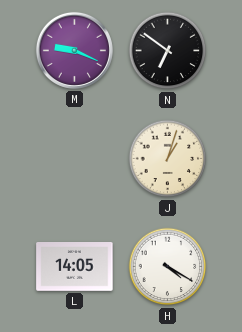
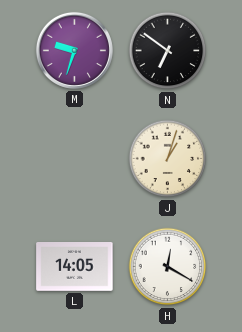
M: 9:19 -> 9:33
H: 4:20 -> 12:20
